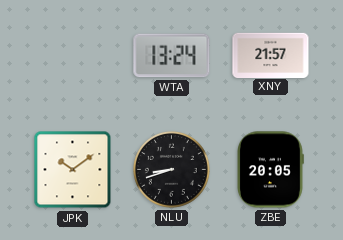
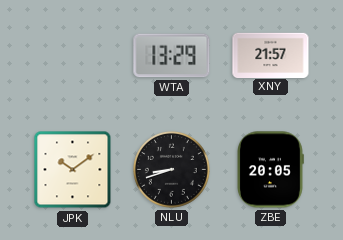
WTA: 13:24 -> 13:29
